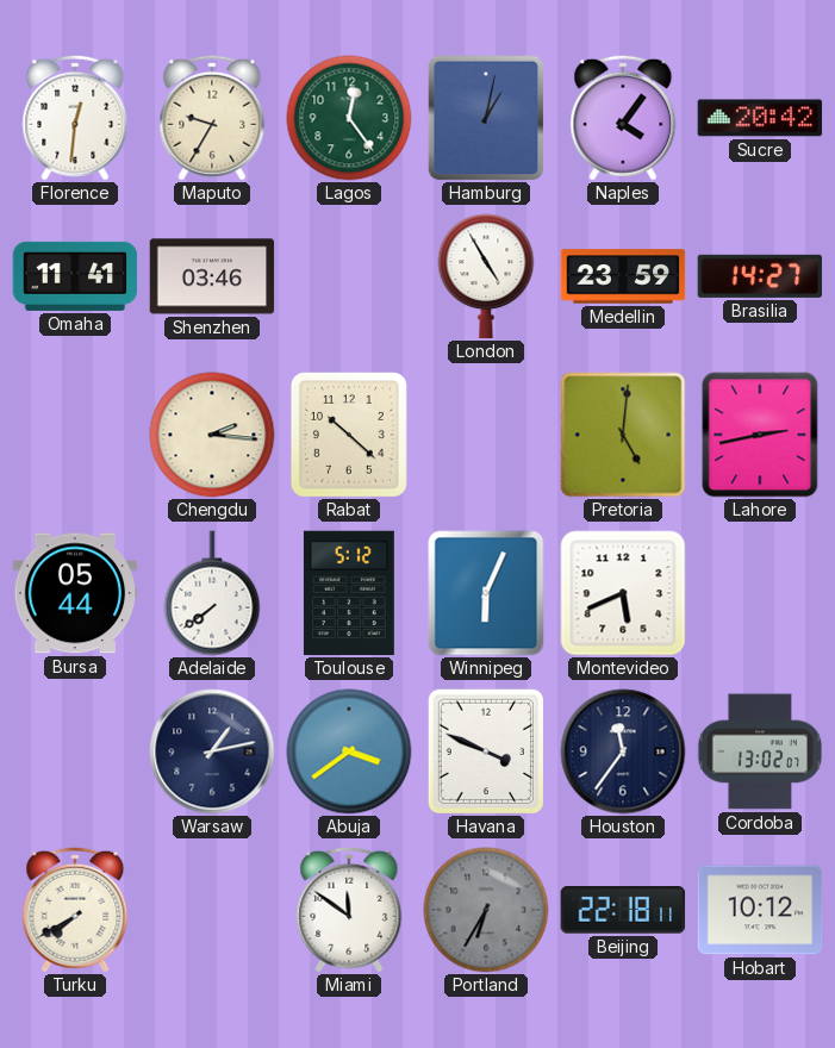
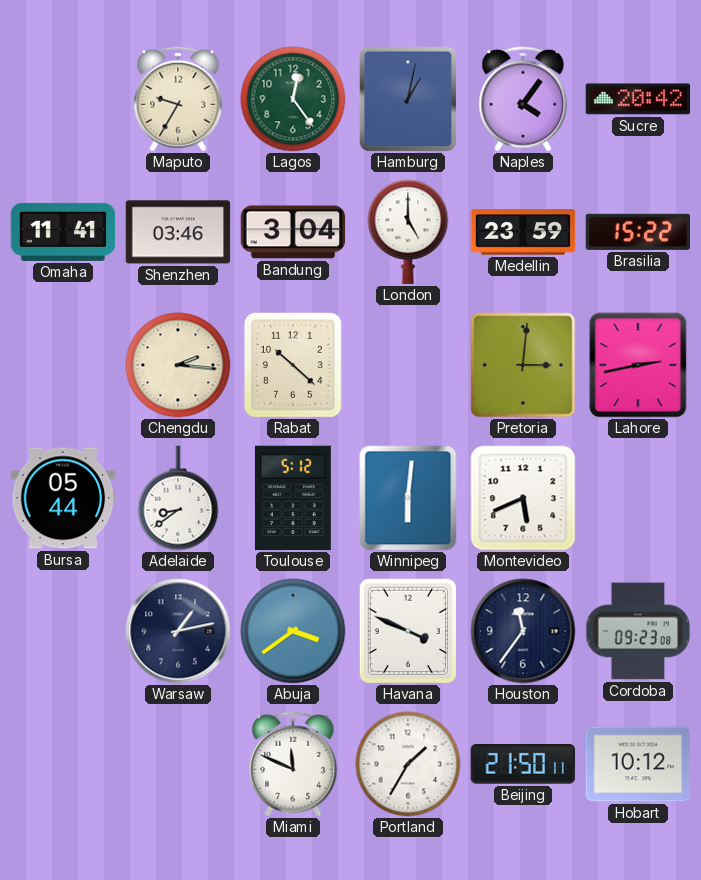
Florence: 12:31 -> none
Bandung: none -> 3:04
London: 4:55 -> 5:00
Brasilia: 14:27 -> 15:22
Pretoria: 5:01 -> 3:01
Adelaide: 7:39 -> 8:39
Winnipeg: 6:04 -> 6:01
Cordoba: 13:02 -> 09:23
Turku: 7:40 -> none
Miami: 11:51 -> 11:49
Portland: 6:35 -> 1:35
Portland dial: grey -> white
Beijing: 22:18 -> 21:50
